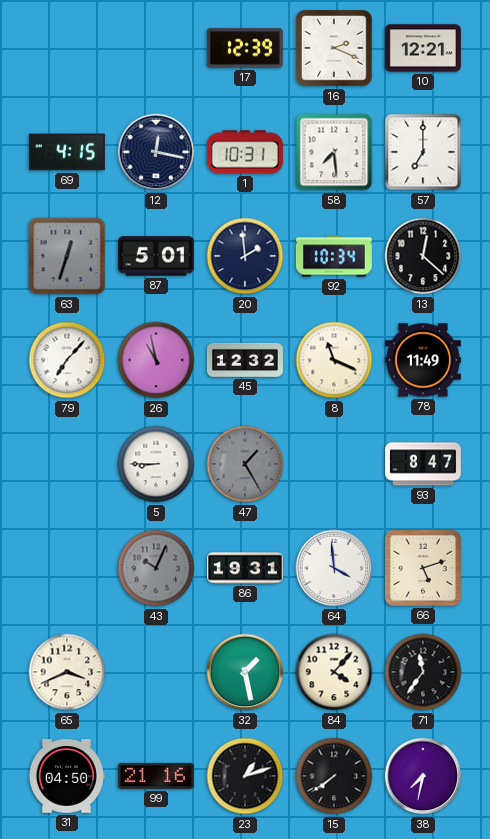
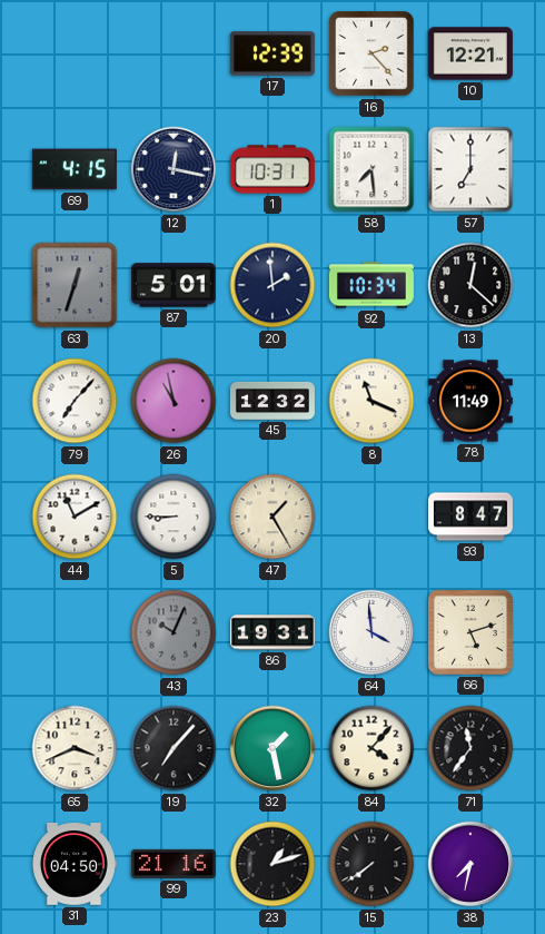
16: 2:19 -> 2:23
44: none -> 11:10
47 dial: grey -> cream
19: none -> 7:07
